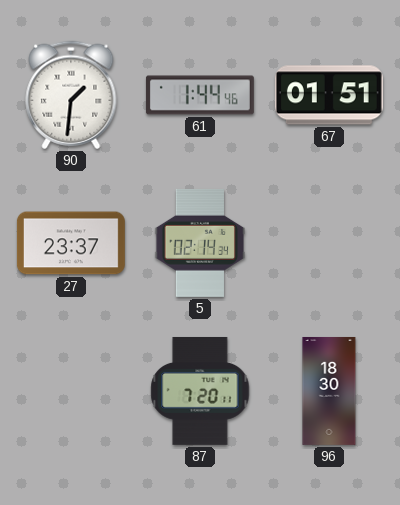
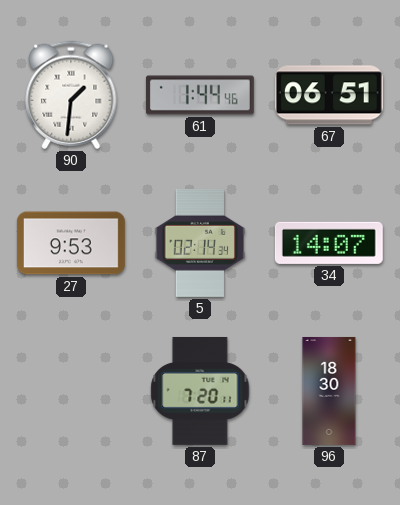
67: 01:51 -> 06:51
27: 23:37 -> 9:53
34: none -> 14:07
